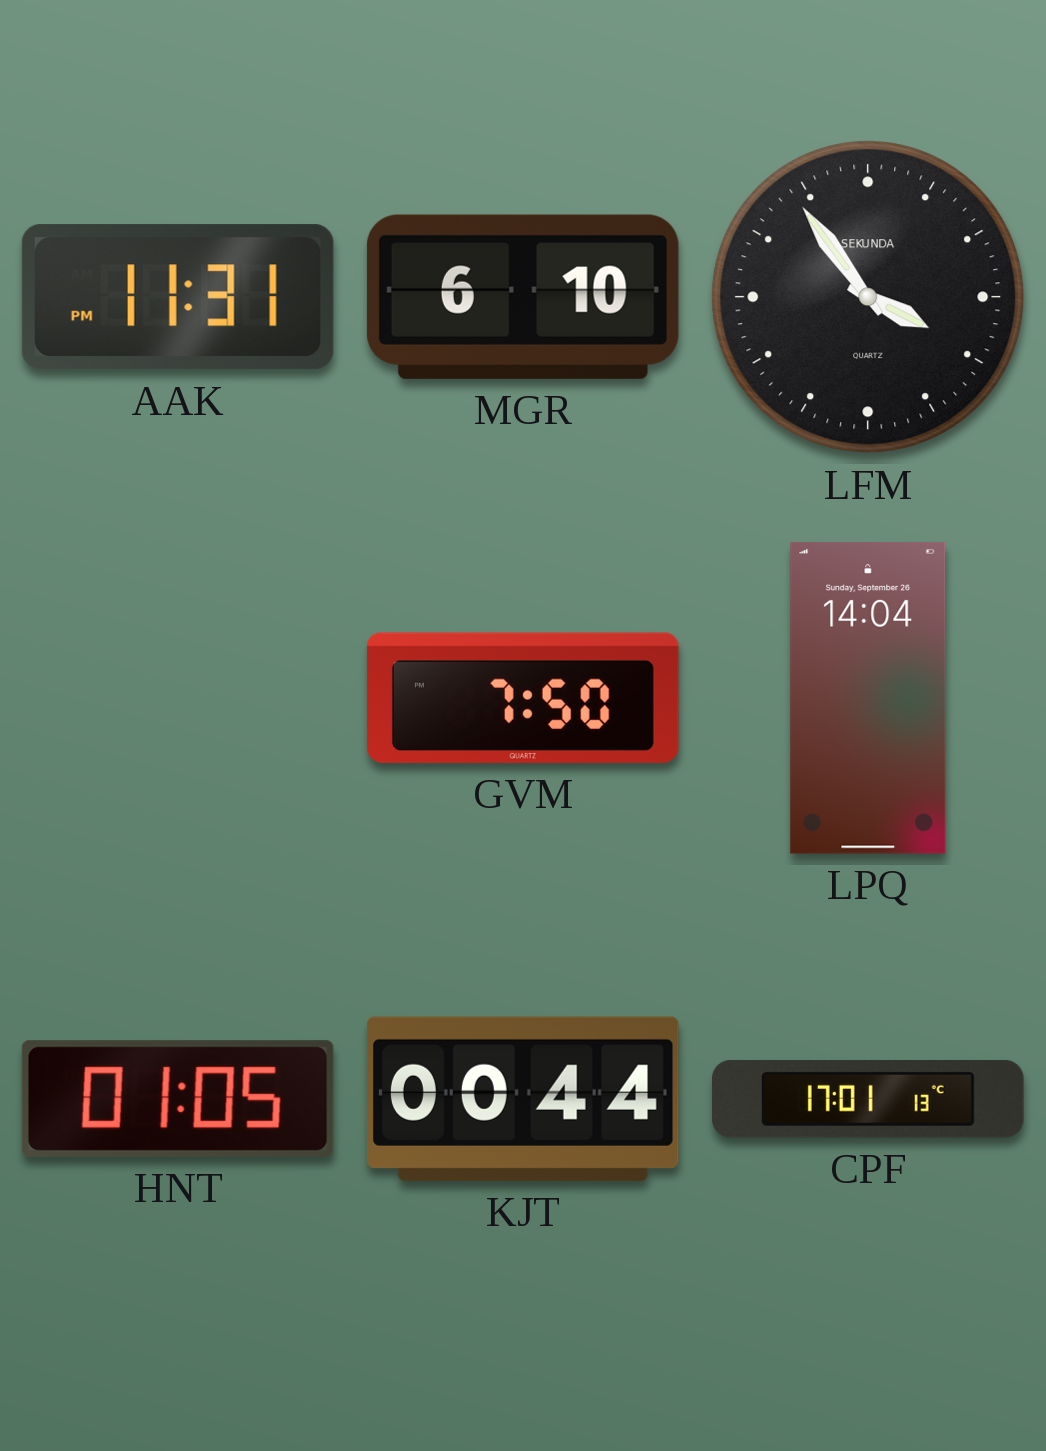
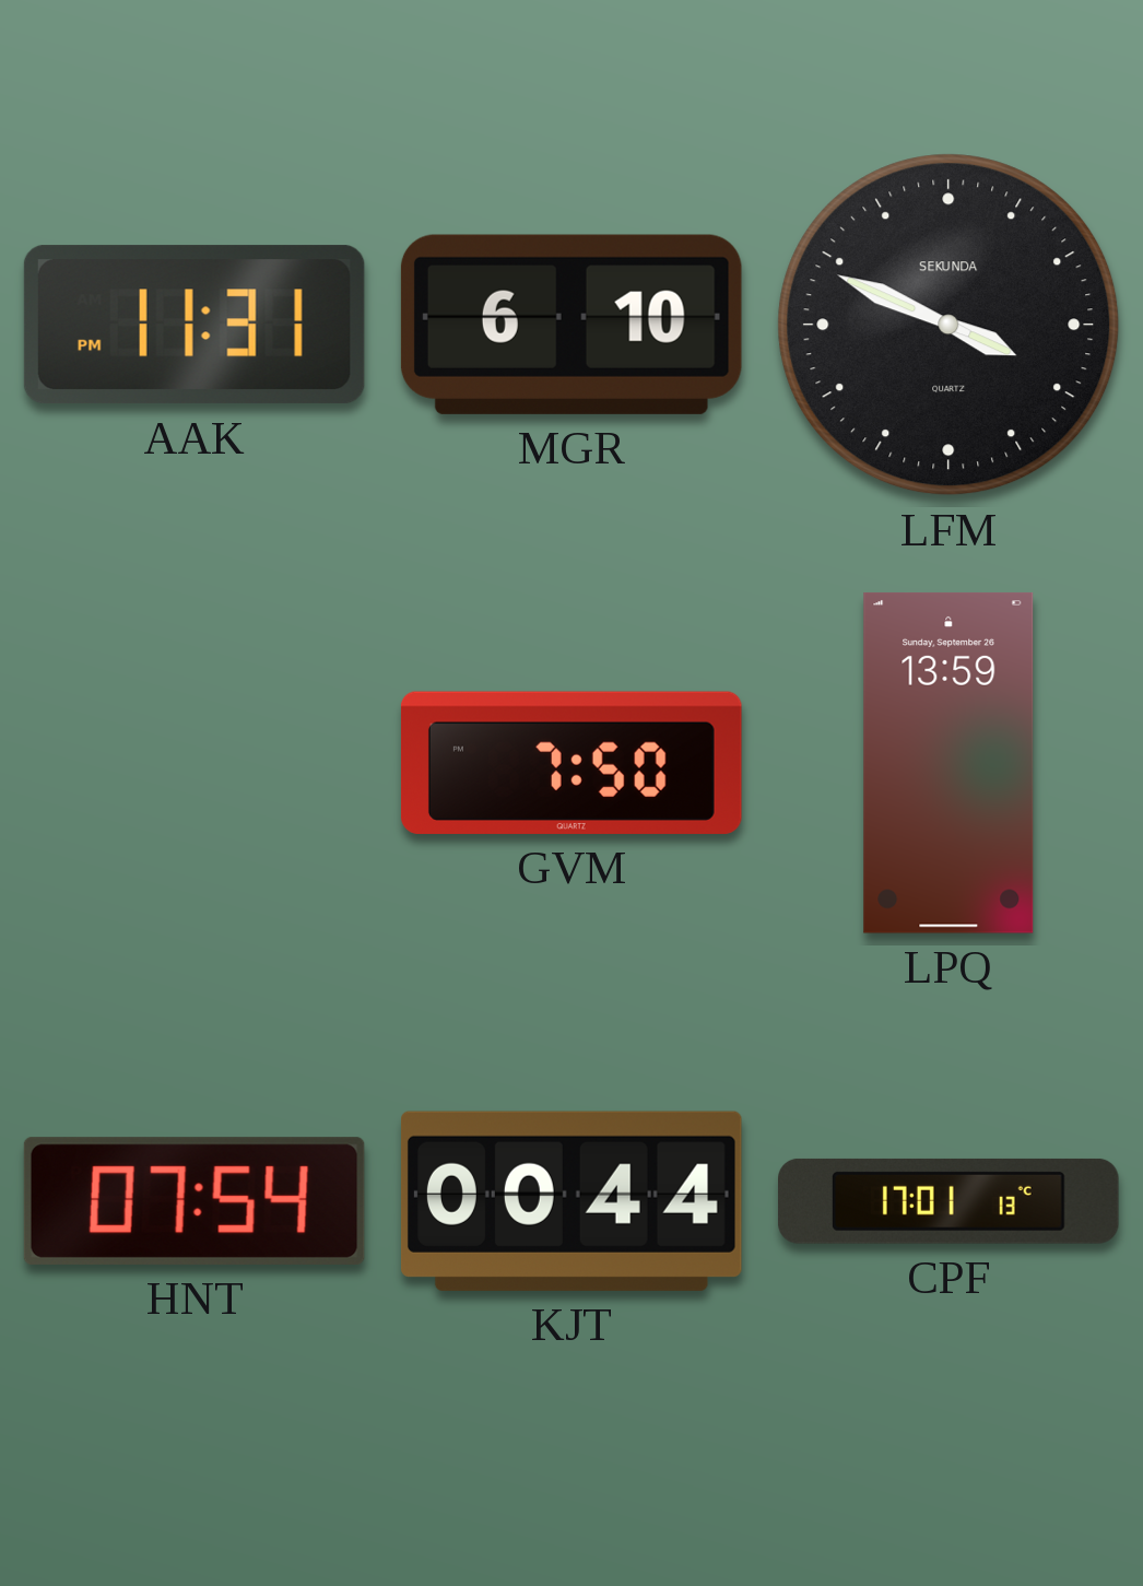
LFM: 3:54 -> 3:49
LPQ: 14:04 -> 13:59
HNT: 01:05 -> 07:54
